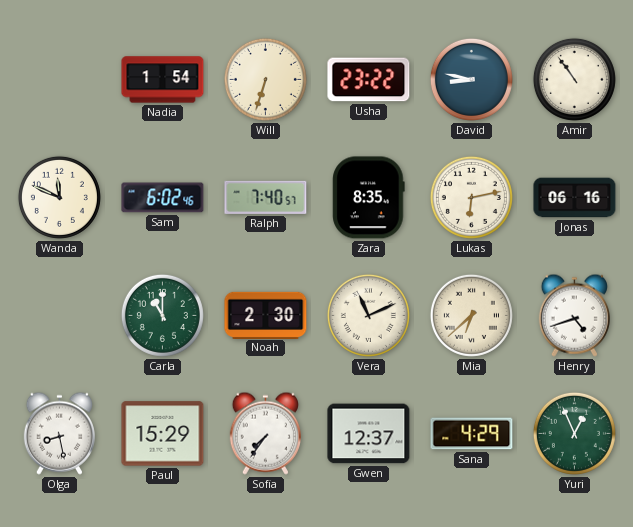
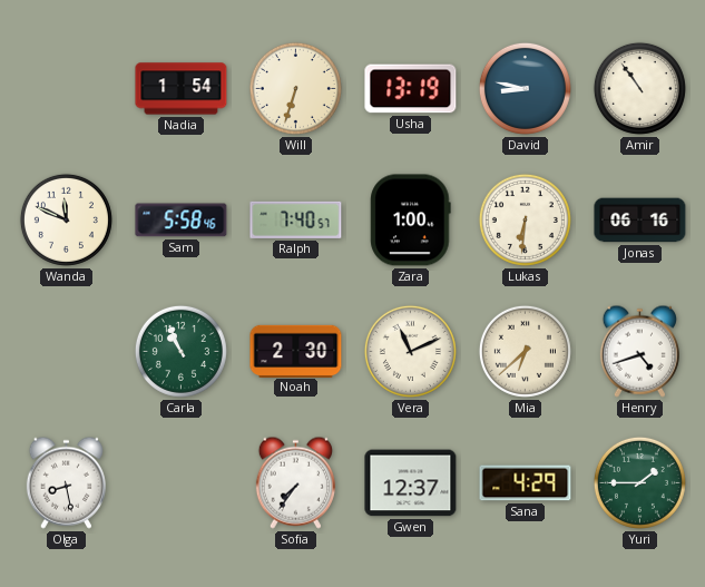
Usha: 23:22 -> 13:19
Sam: 6:02 -> 5:58
Zara: 8:35 -> 1:00
Lukas: 6:13 -> 6:31
Carla: 11:00 -> 10:56
Paul: 15:29 -> none
Yuri: 12:56 -> 1:45
